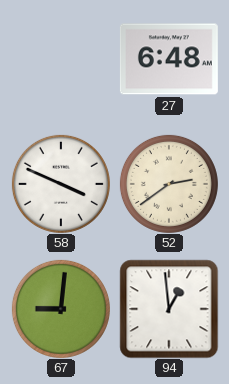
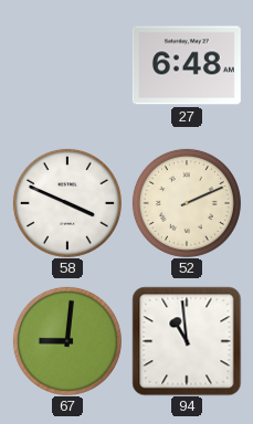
52: 2:39 -> 2:11
94: 12:59 -> 10:59
